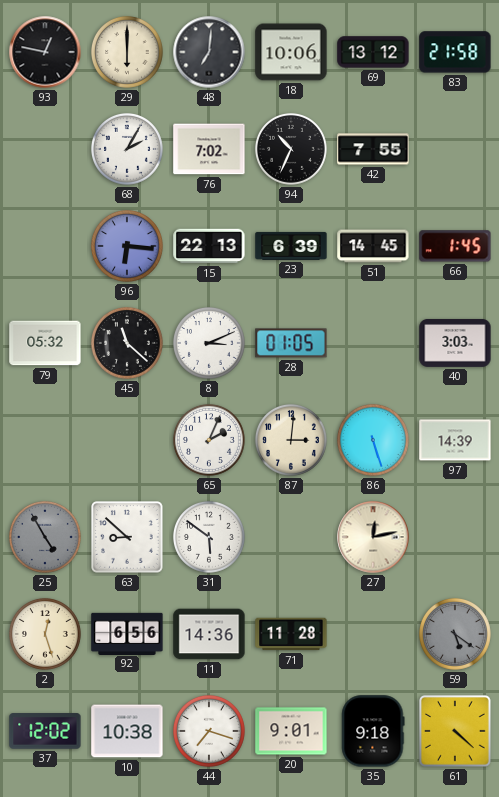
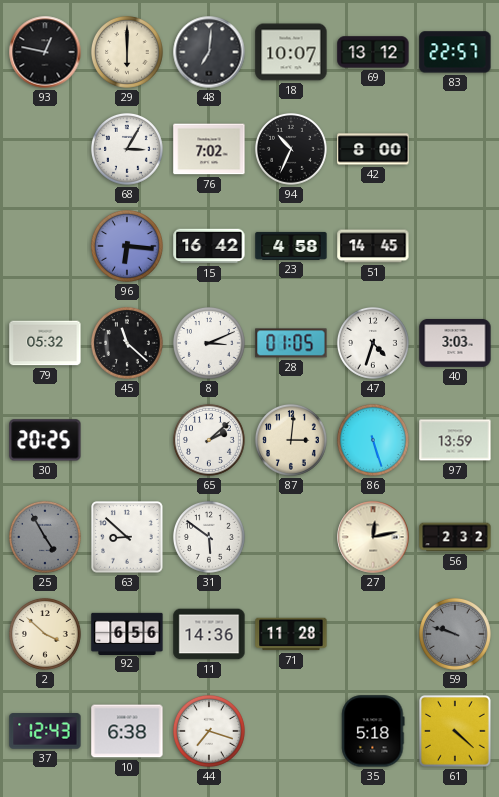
18: 10:06 -> 10:07
83: 21:58 -> 22:57
68: 2:05 -> 3:05
42: 7:55 -> 8:00
15: 22:13 -> 16:42
23: 6:39 -> 4:58
66: 1:45 -> none
47: none -> 4:33
30: none -> 20:25
65: 2:04 -> 2:08
97: 14:39 -> 13:59
56: none -> 2:32
2: 12:27 -> 3:52
59: 5:21 -> 9:48
37: 12:02 -> 12:43
10: 10:38 -> 6:38
20: 9:01 -> none
35: 9:18 -> 5:18
